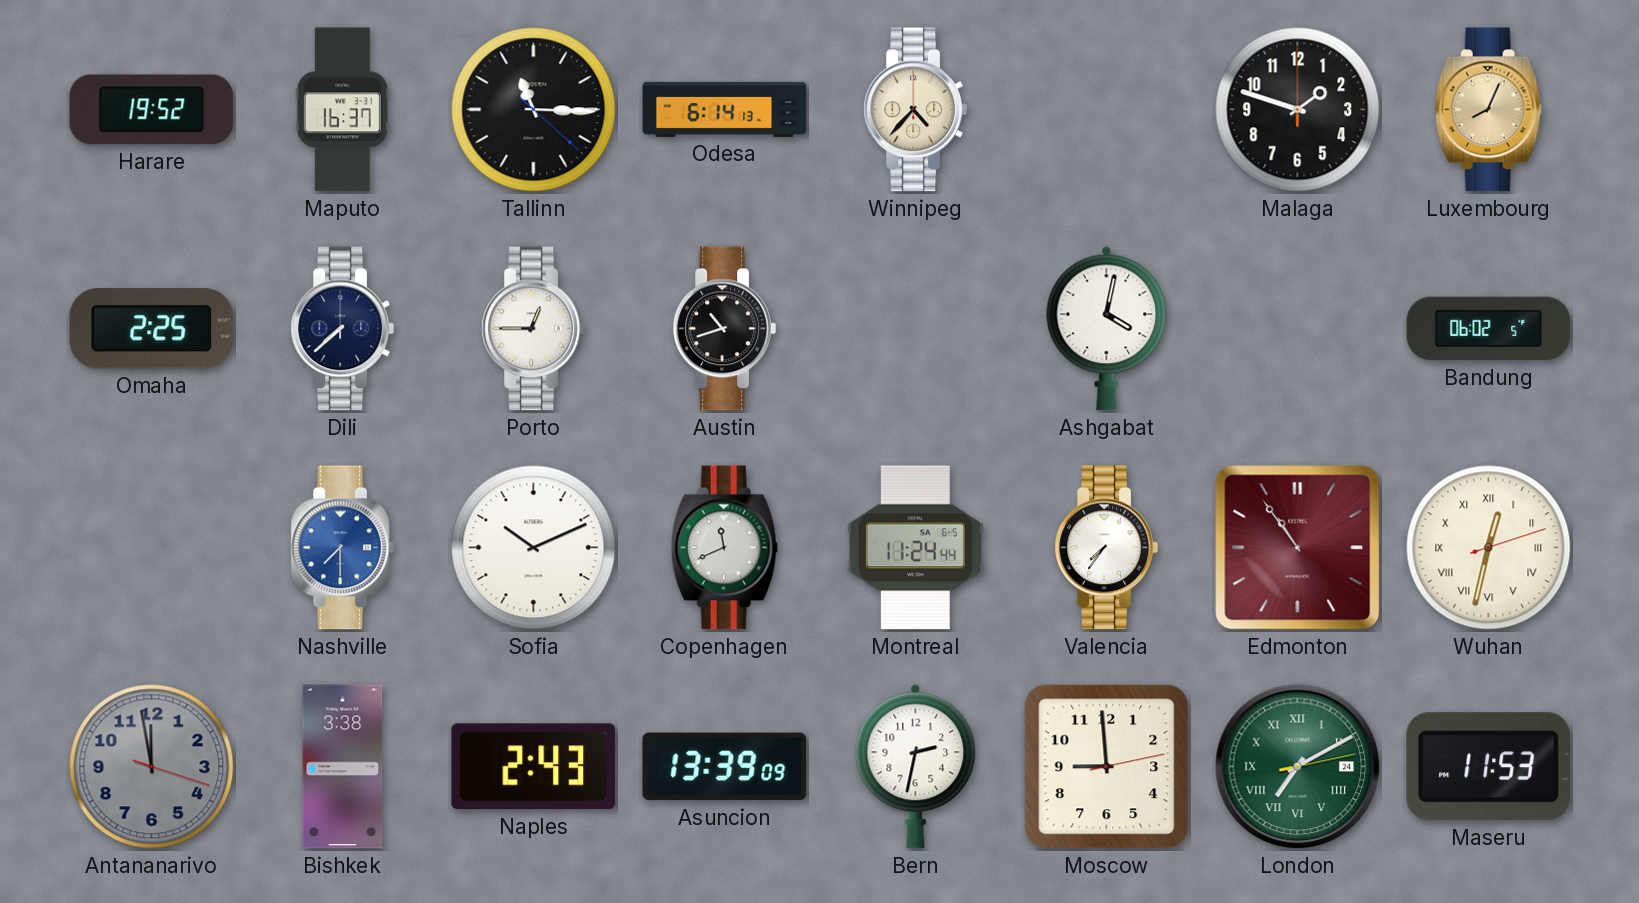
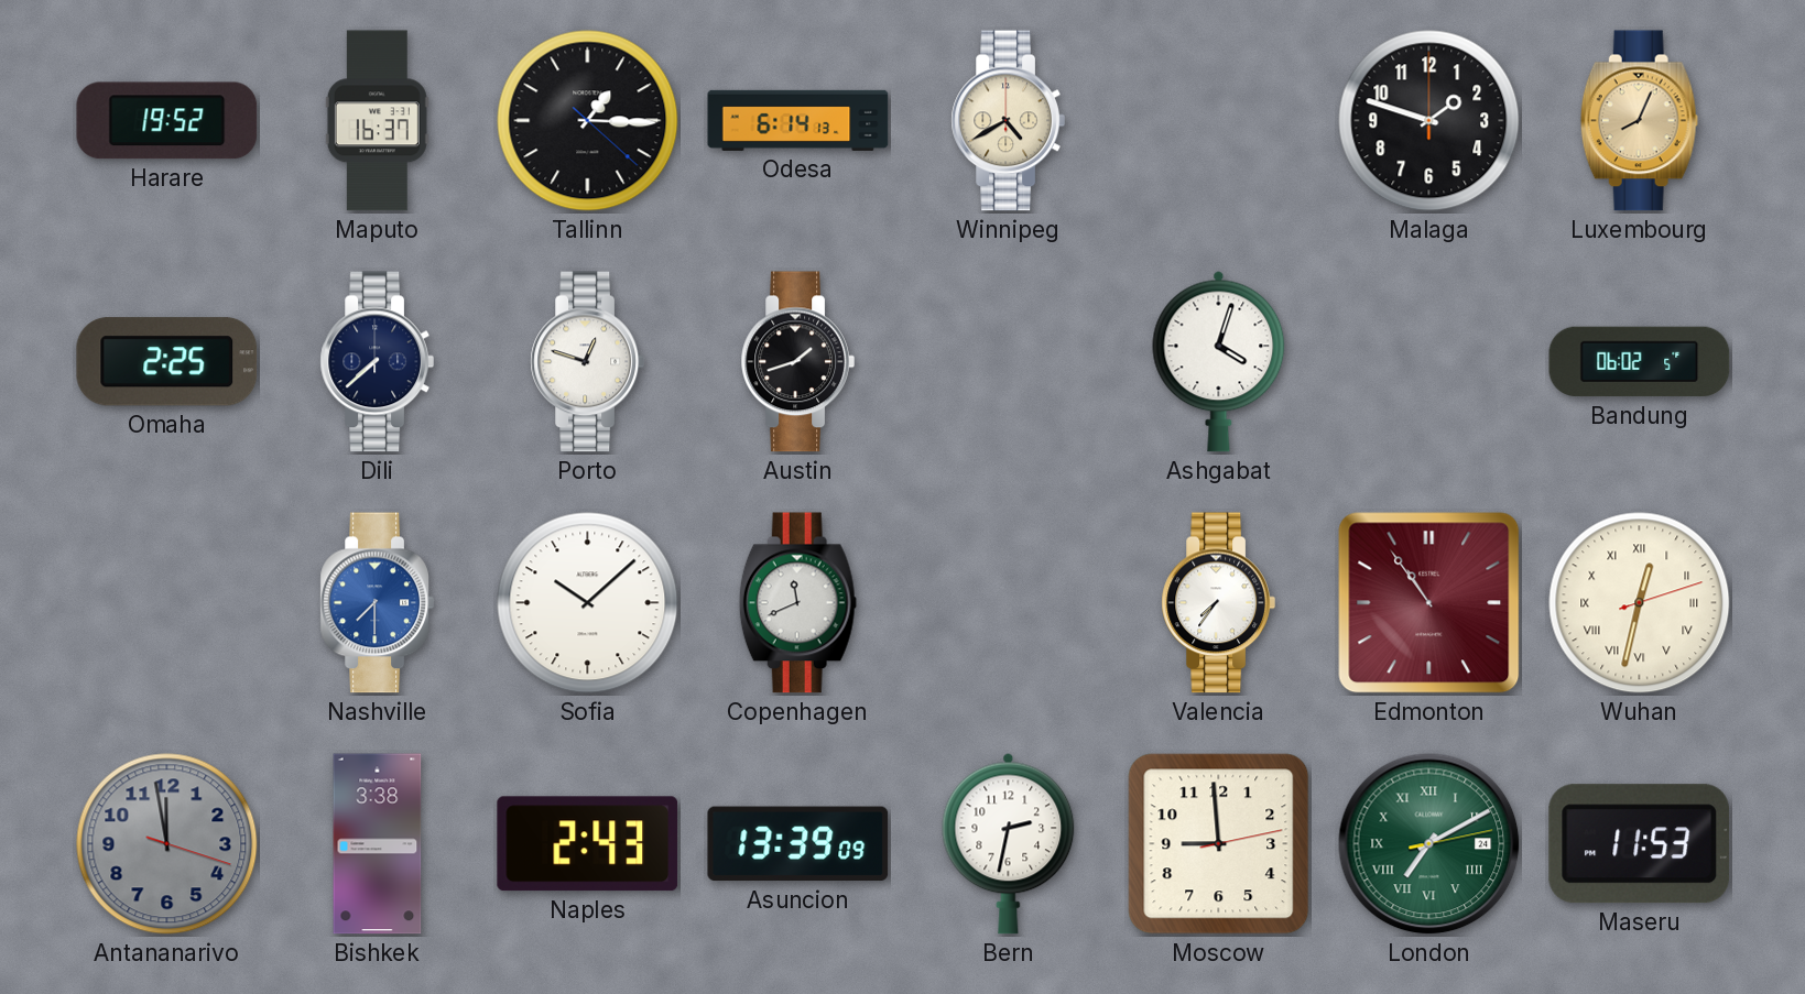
Tallinn: 11:15 -> 1:15
Winnipeg: 4:37 -> 4:40
Porto: 12:45 -> 12:48
Austin: 10:42 -> 1:42
Ashgabat: 4:02 -> 4:03
Sofia: 10:11 -> 10:08
Montreal: 11:24 -> none
